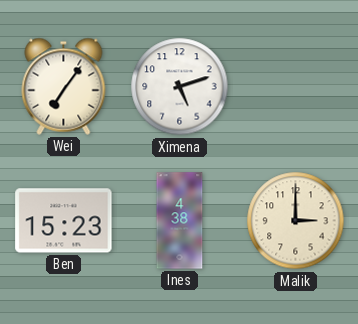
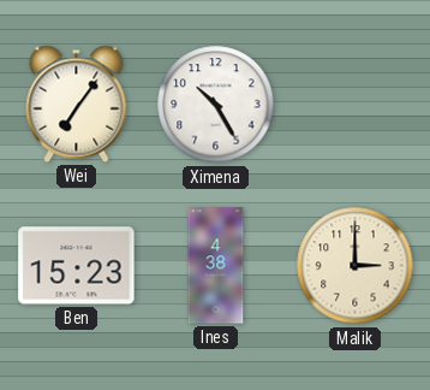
Ximena: 5:12 -> 10:25
